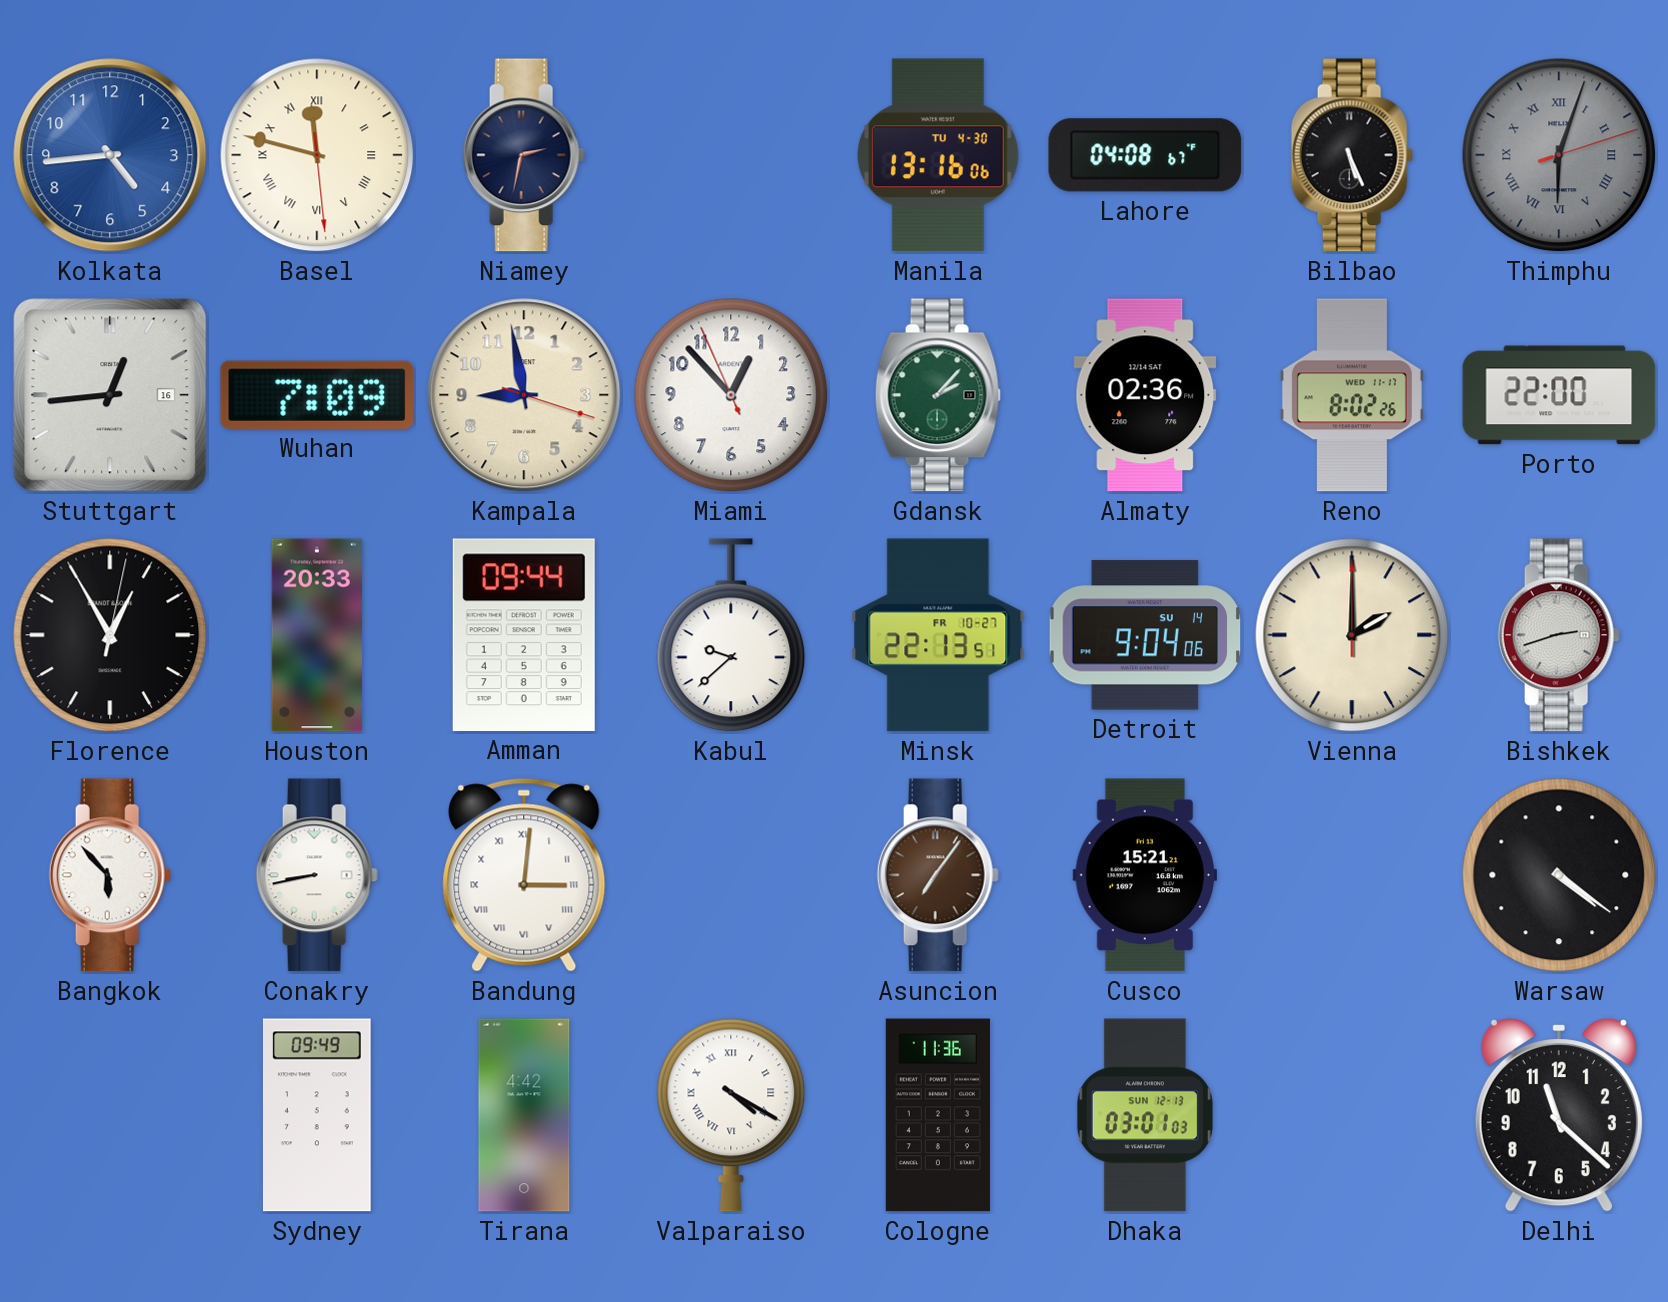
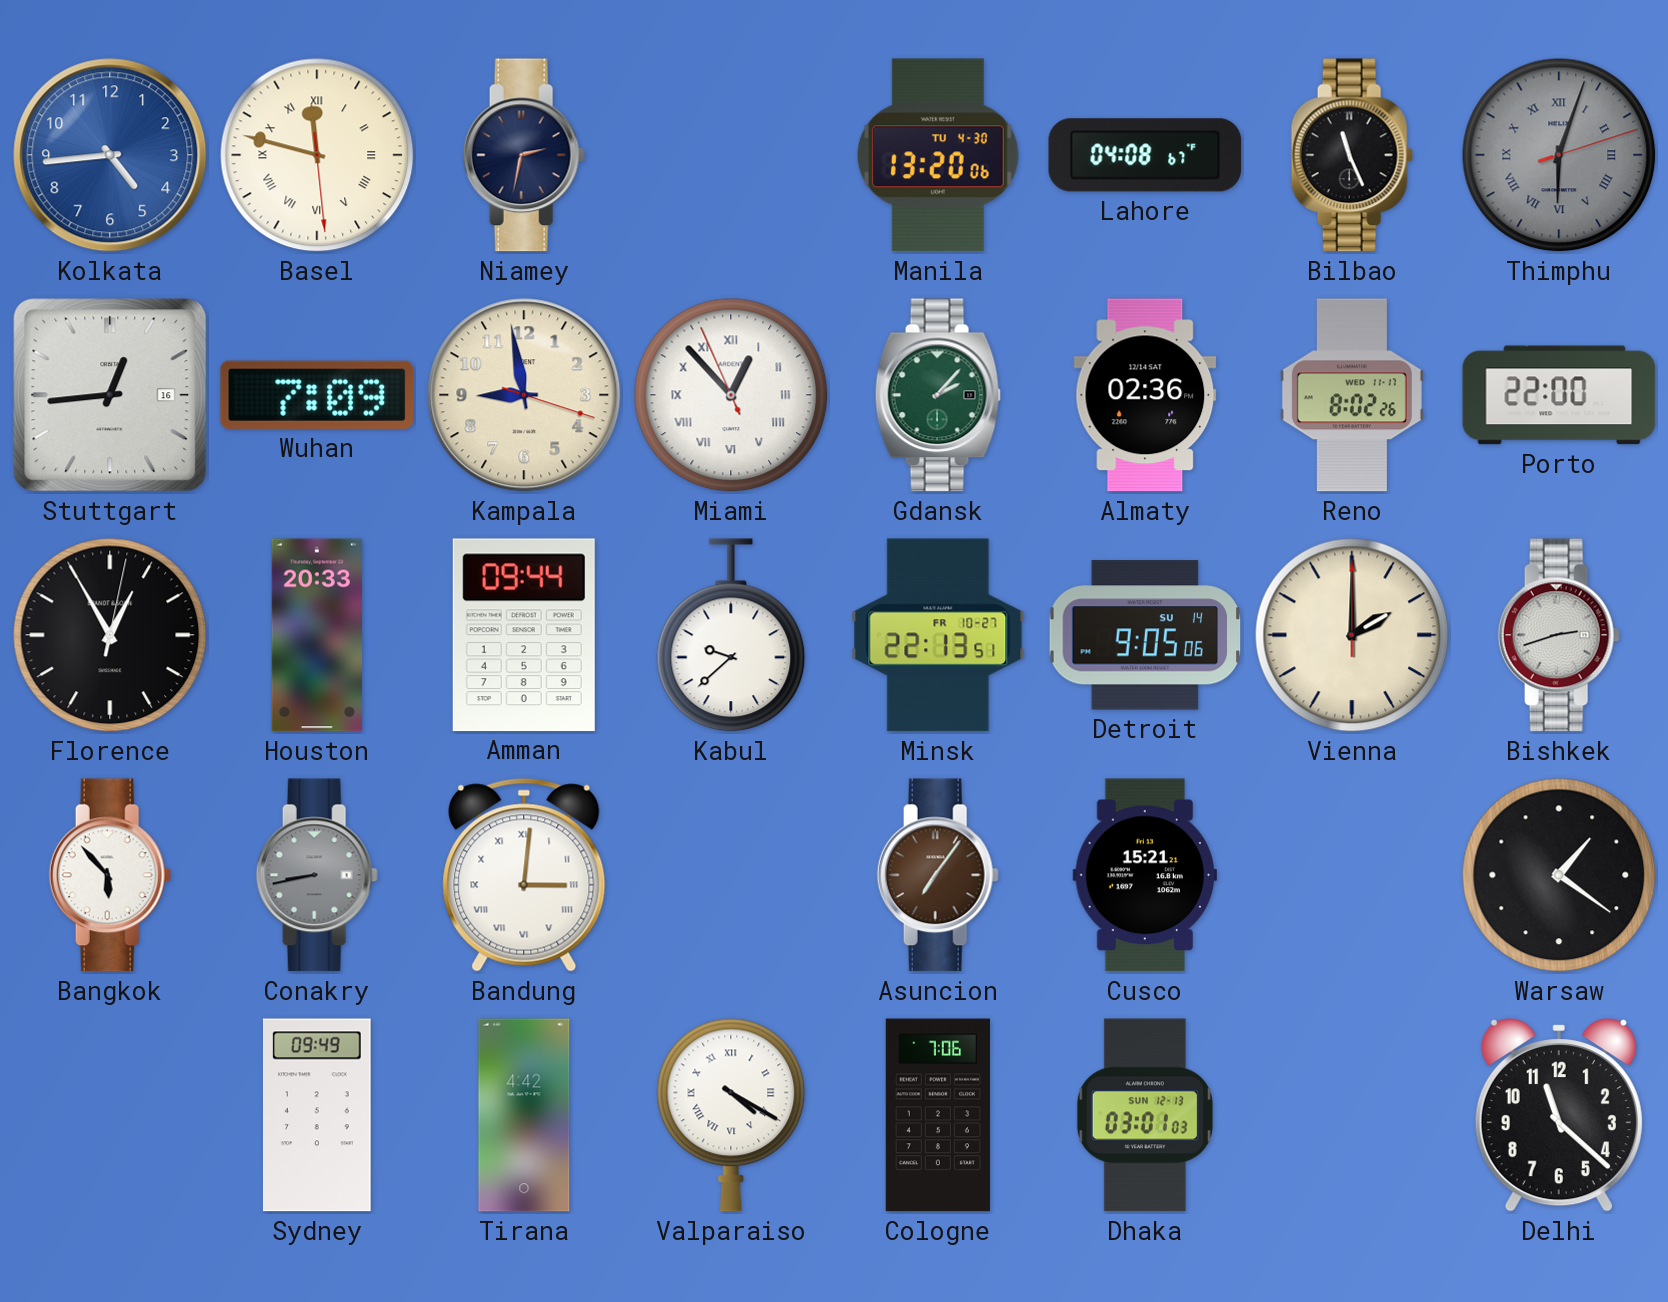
Manila: 13:16 -> 13:20
Bilbao: 5:26 -> 11:26
Miami numerals: Arabic -> Roman
Detroit: 9:04 -> 9:05
Conakry dial: white -> grey
Warsaw: 4:21 -> 1:21
Cologne: 11:36 -> 7:06
